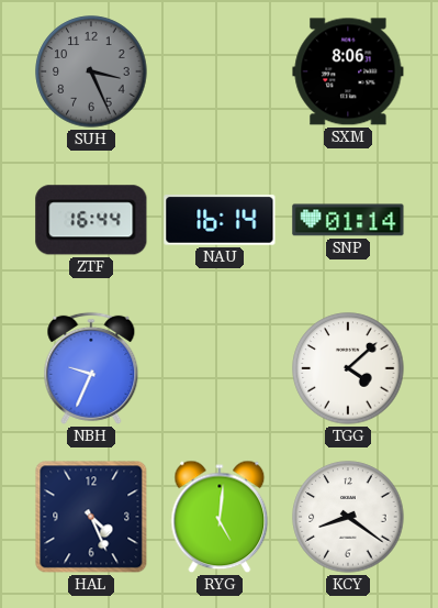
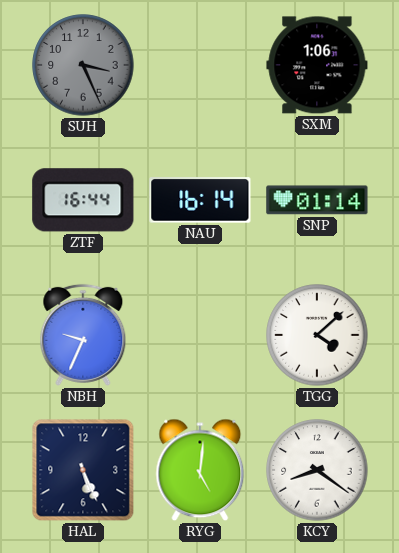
SXM: 8:06 -> 1:06
HAL: 4:26 -> 5:26
